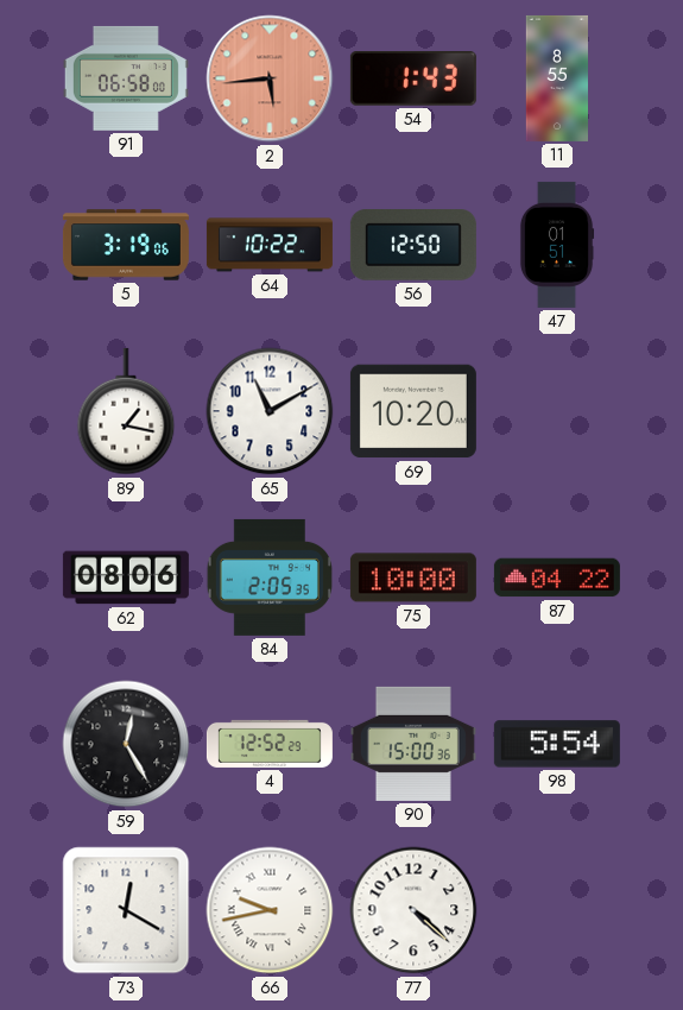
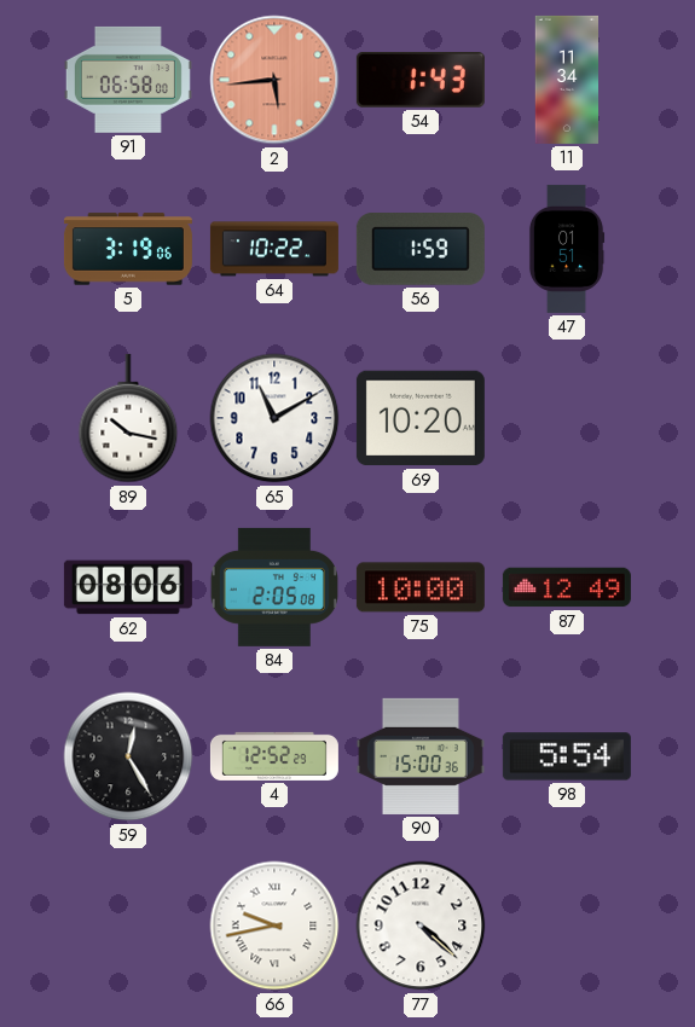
11: 8:55 -> 11:34
56: 12:50 -> 1:59
89: 1:17 -> 10:17
84: 2:05:35 -> 2:05:08
87: 04:22 -> 12:49
73: 12:20 -> none
